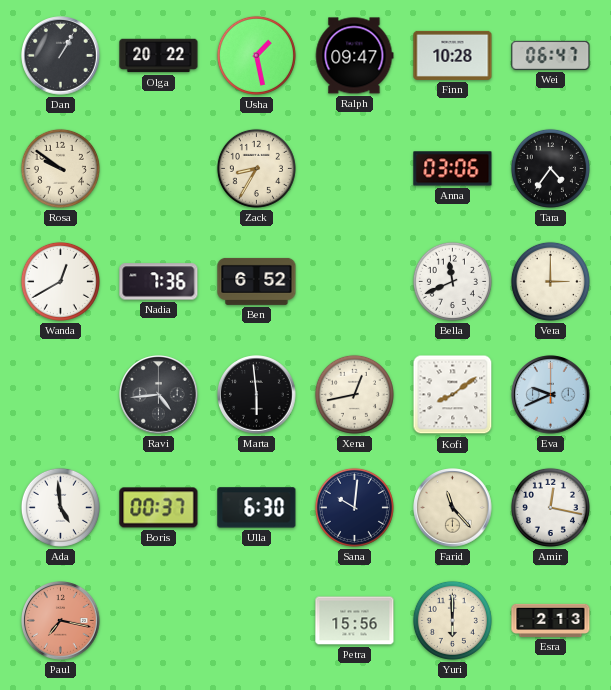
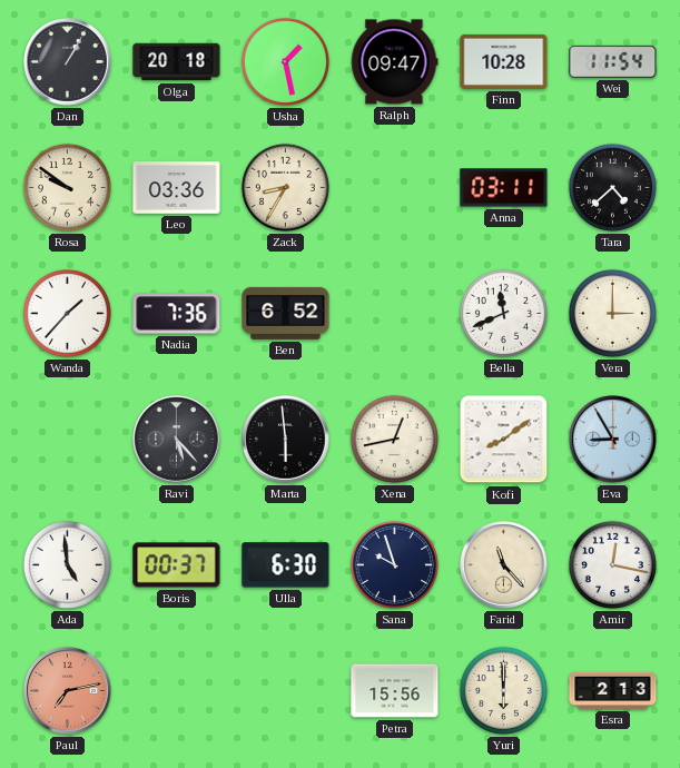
Olga: 20:22 -> 20:18
Wei: 06:47 -> 11:54
Leo: none -> 03:36
Anna: 03:06 -> 03:11
Tara: 4:36 -> 4:38
Wanda: 12:40 -> 1:37
Ravi: 4:44 -> 5:23
Eva: 9:41 -> 8:55
Sana: 10:01 -> 9:57
Paul: 7:17 -> 7:13
